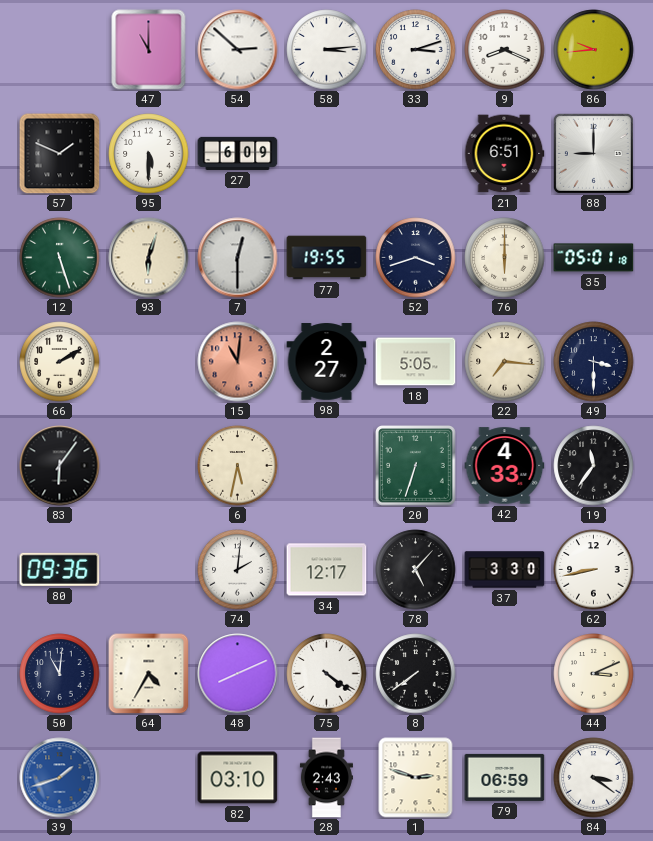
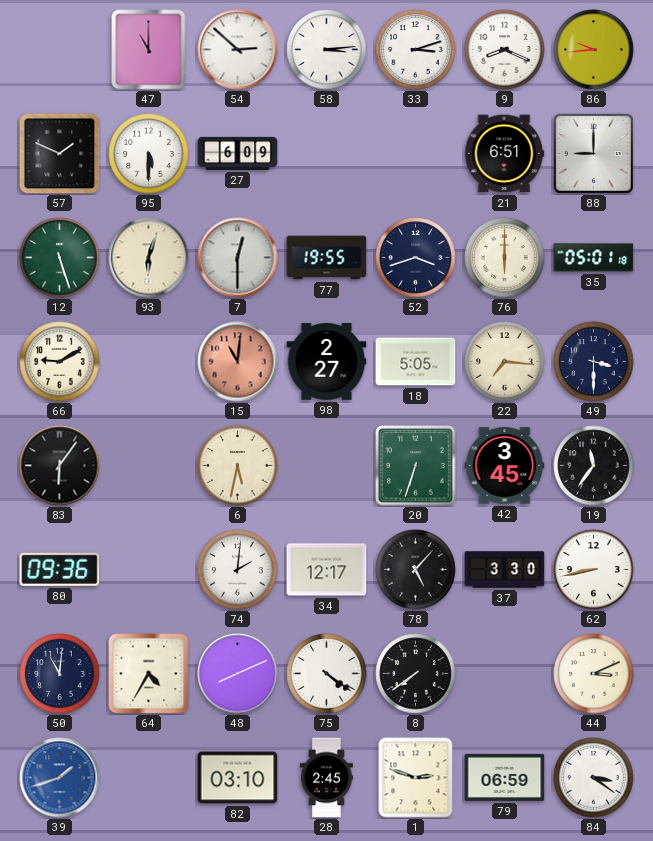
66: 2:10 -> 9:10
42: 4:33 -> 3:45
28: 2:43 -> 2:45
